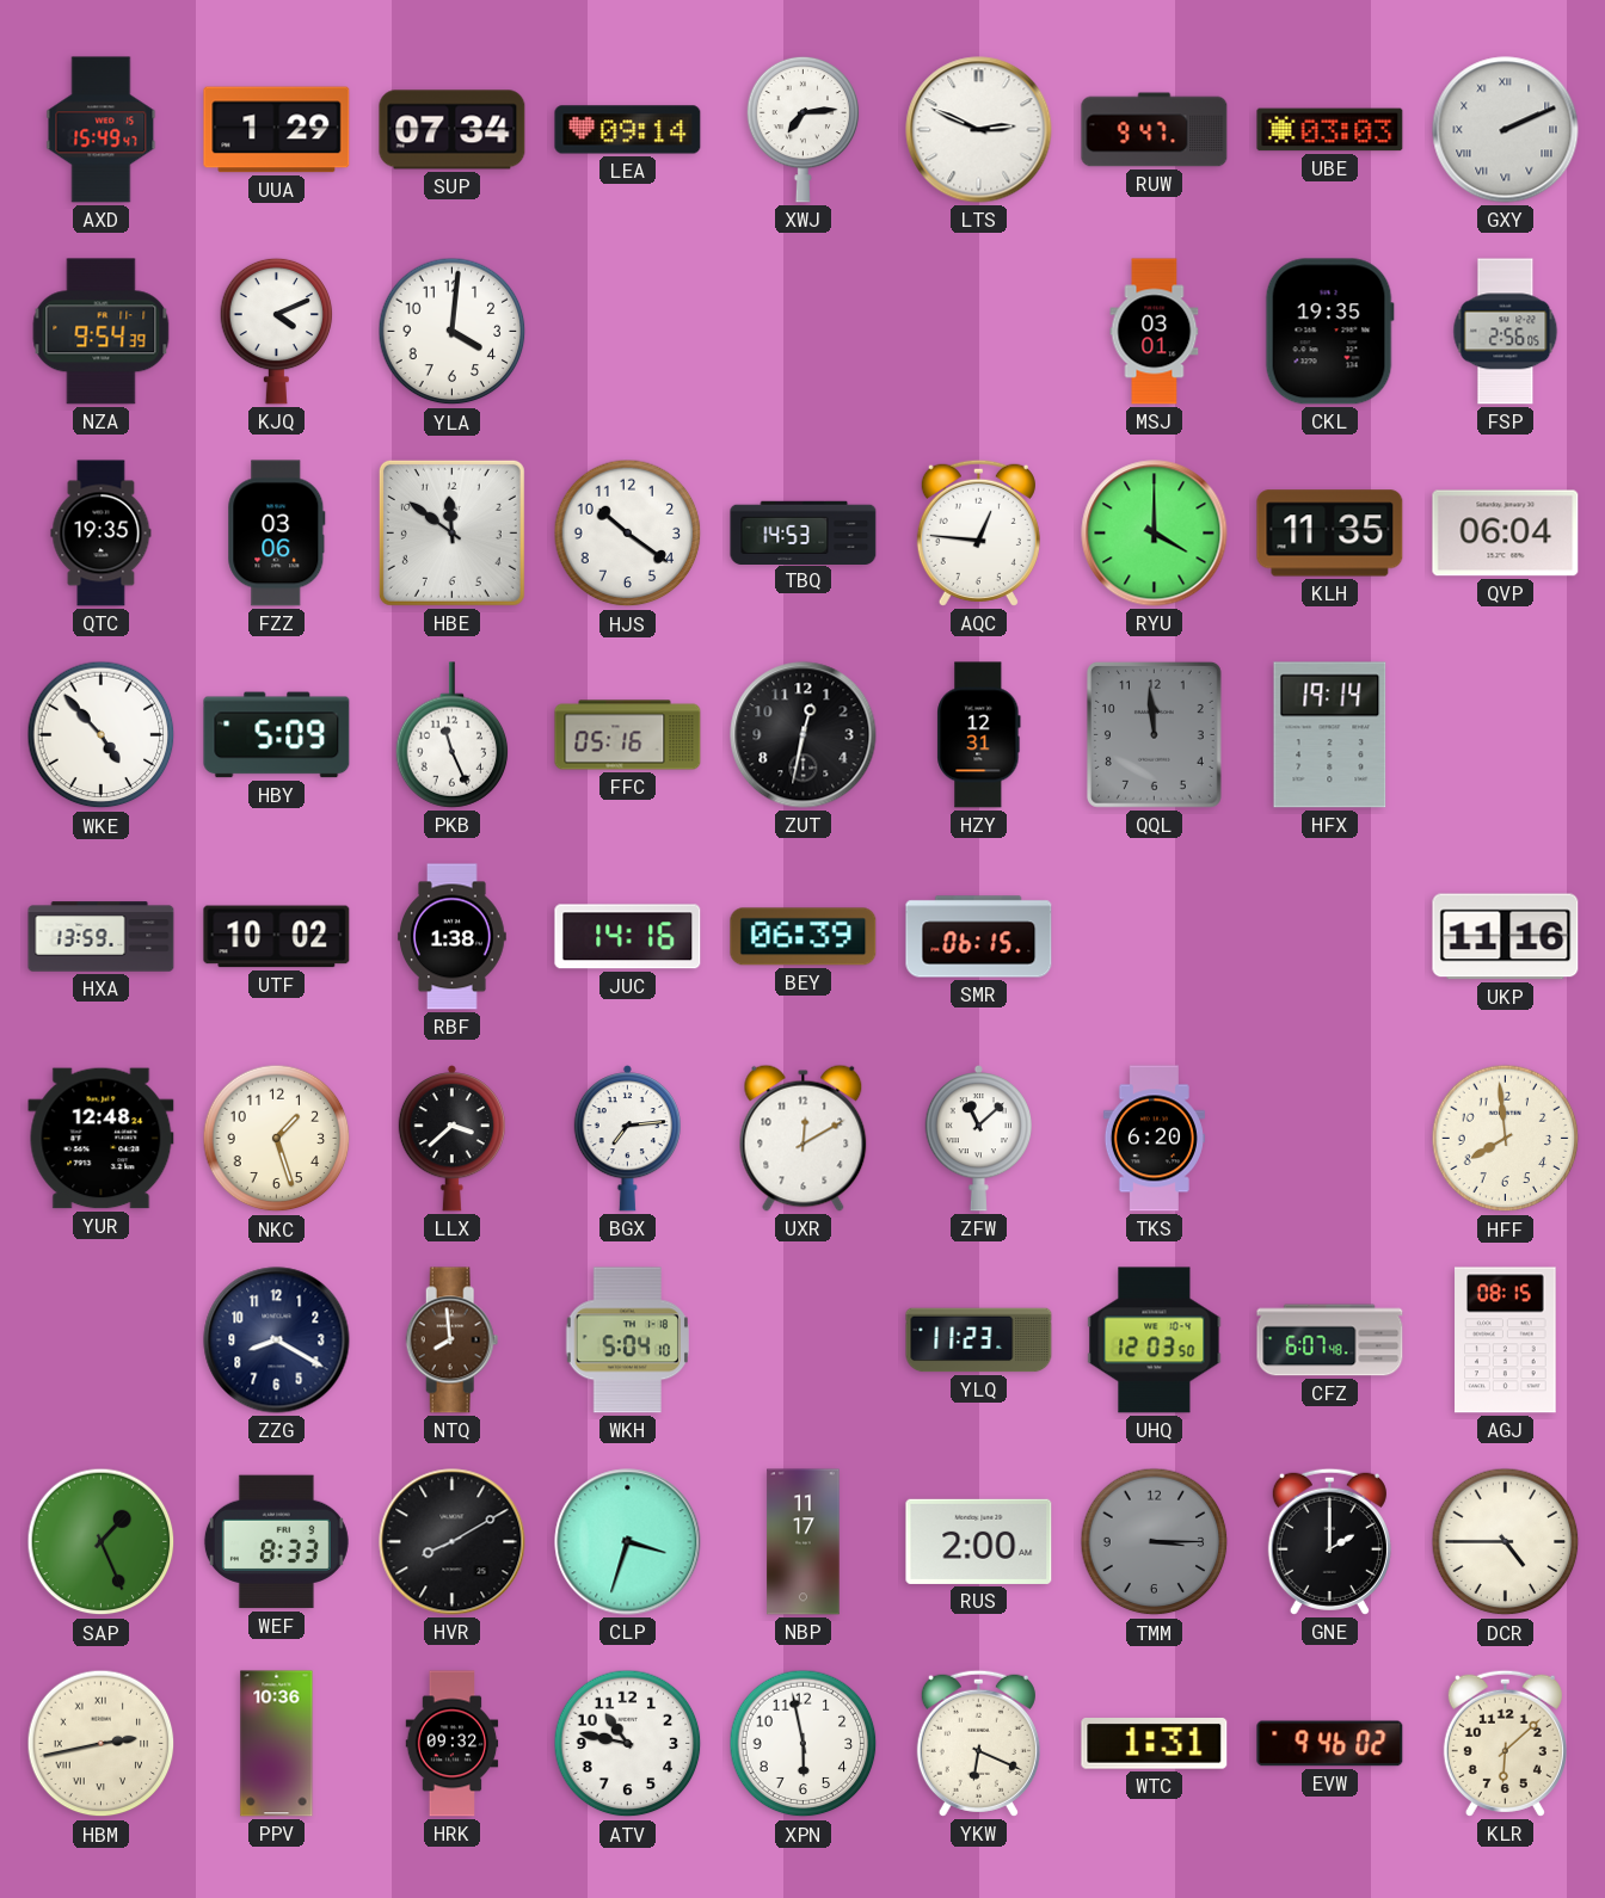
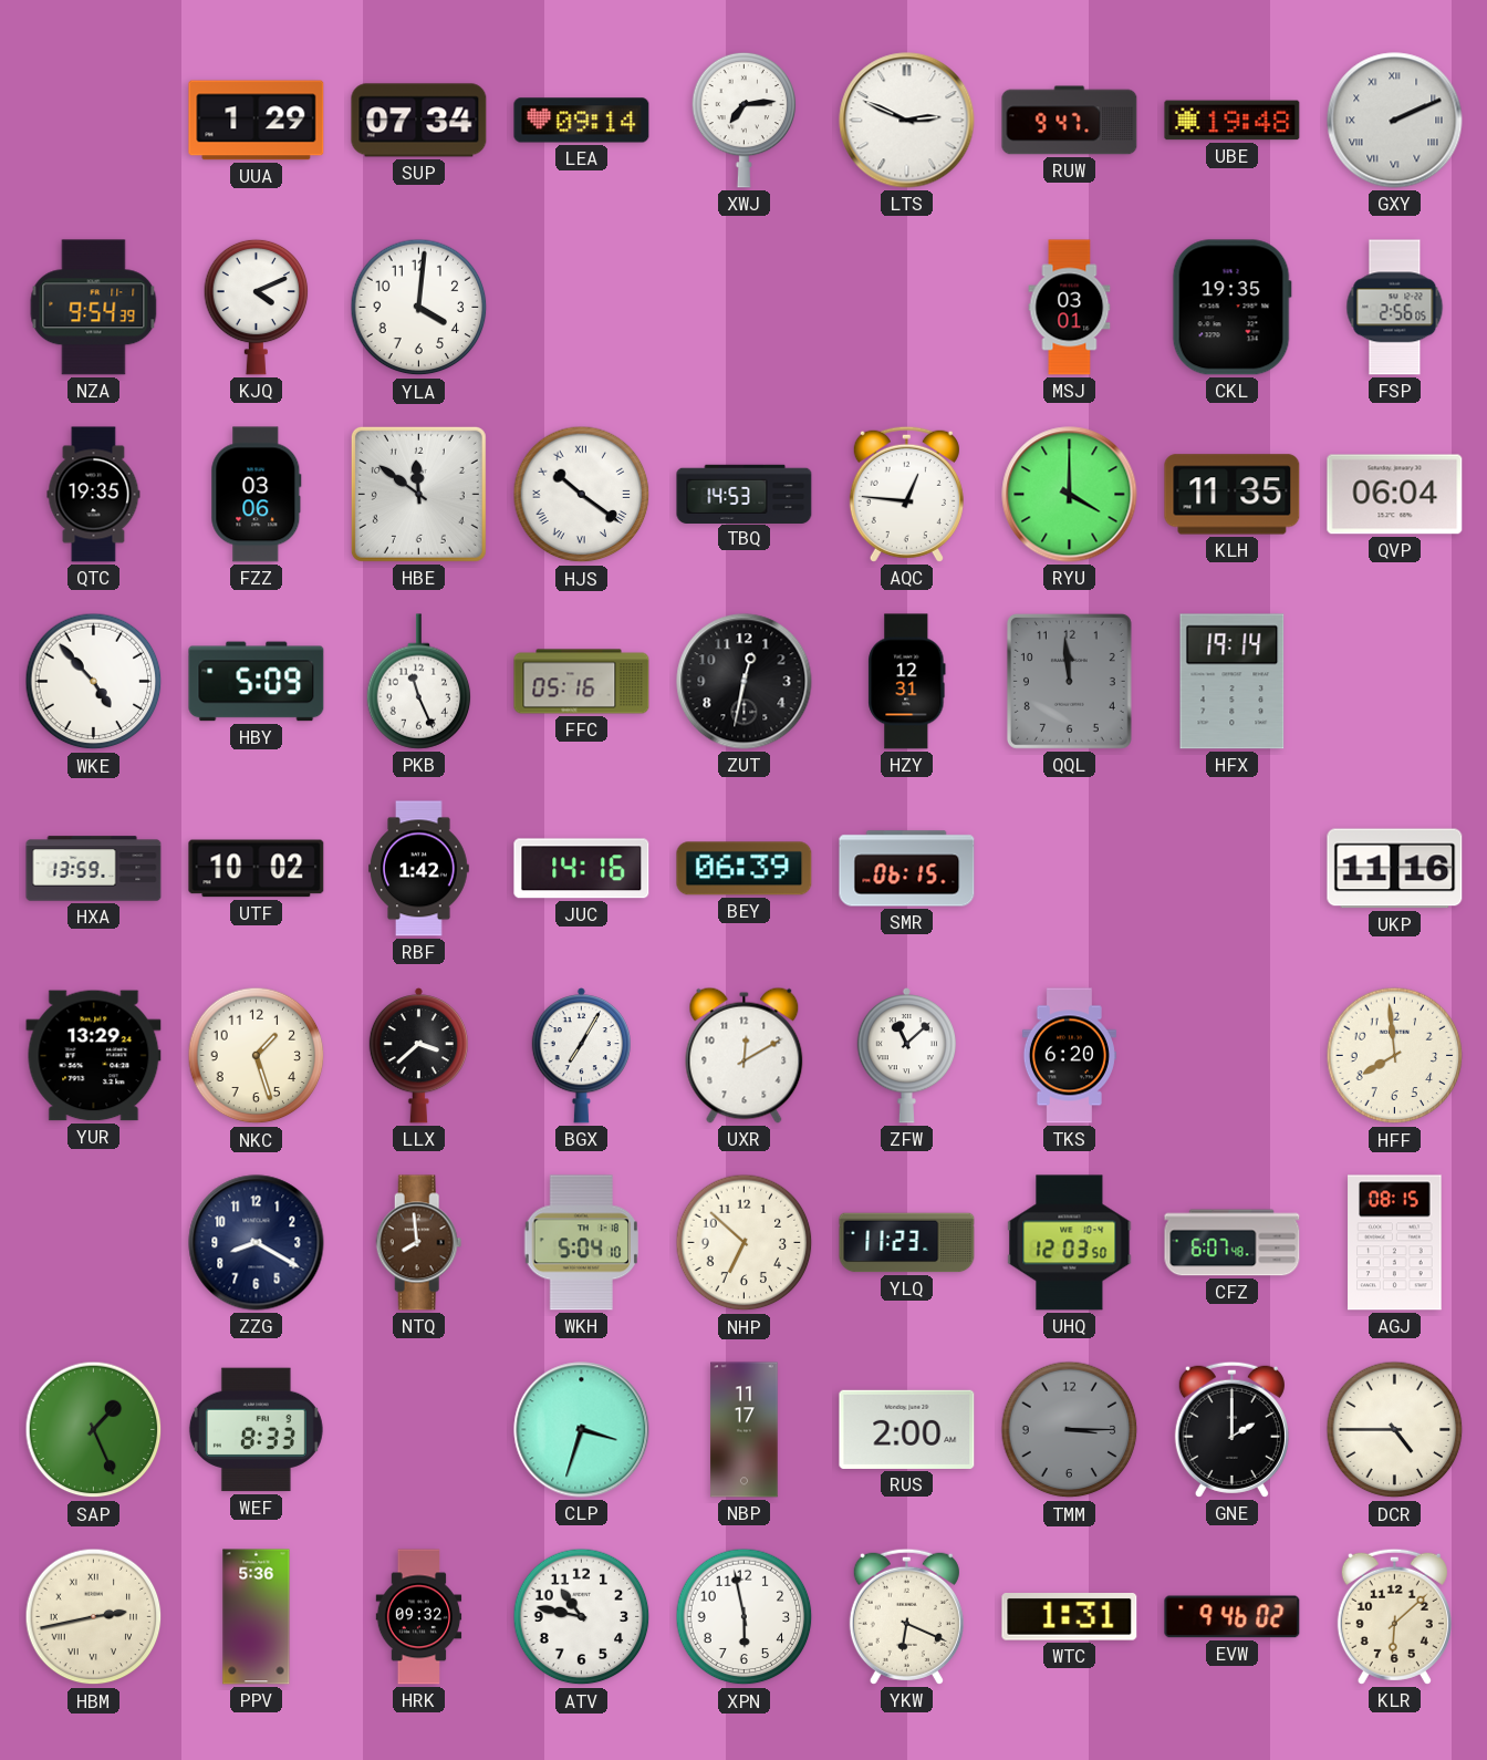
AXD: 15:49 -> none
UBE: 03:03 -> 19:48
HJS numerals: Arabic -> Roman
RBF: 1:38 -> 1:42
YUR: 12:48 -> 13:29
BGX: 7:14 -> 7:05
NHP: none -> 6:52
HVR: 8:10 -> none
PPV: 10:36 -> 5:36
